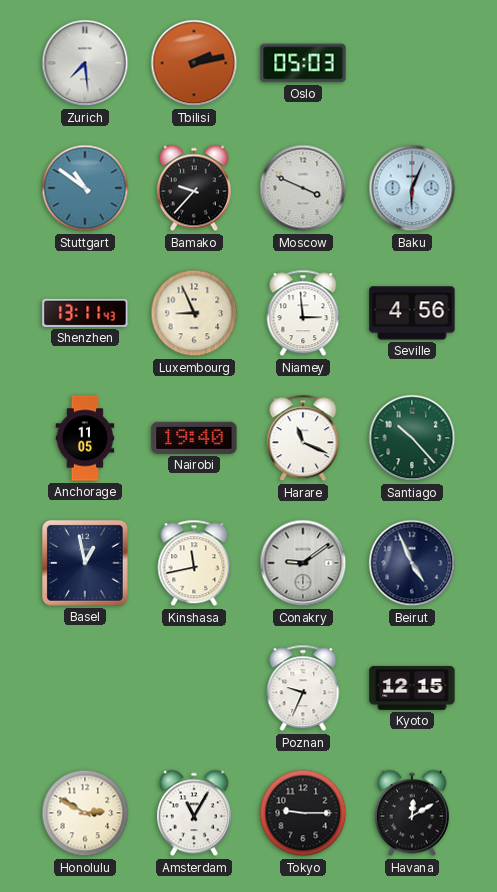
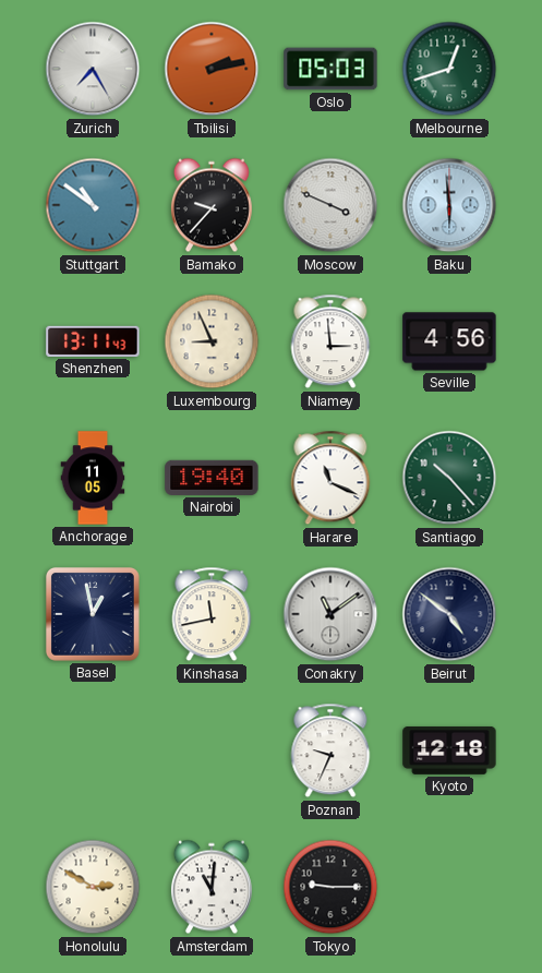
Zurich: 7:29 -> 7:25
Melbourne: none -> 12:42
Baku: 6:04 -> 5:59
Conakry: 9:09 -> 11:09
Beirut: 4:56 -> 4:51
Kyoto: 12:15 -> 12:18
Amsterdam: 11:05 -> 11:01
Havana: 12:10 -> none
